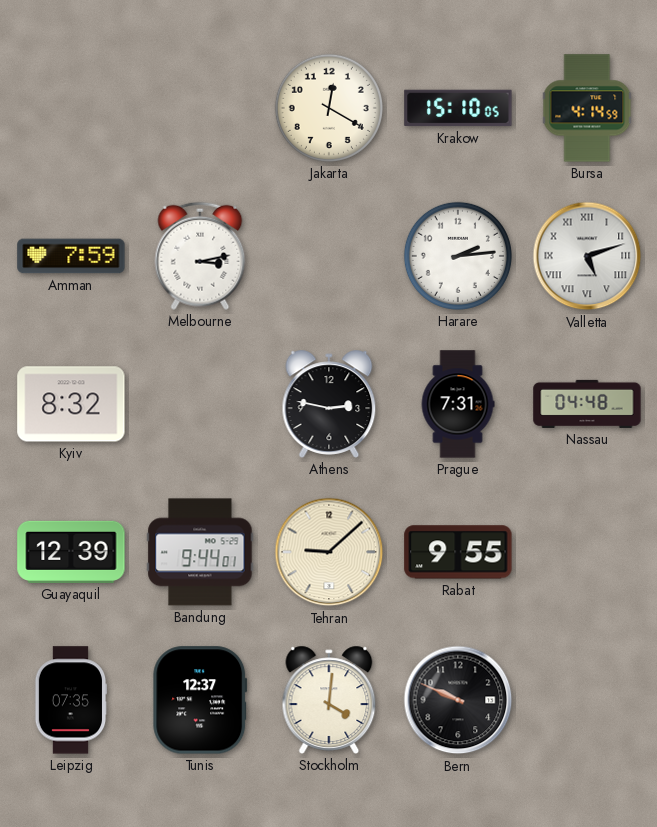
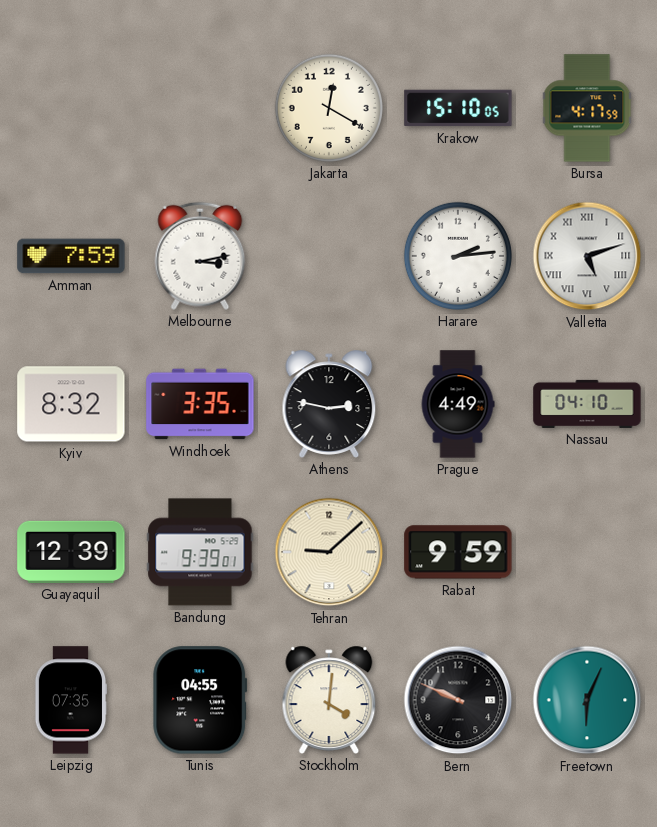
Bursa: 4:14 -> 4:17
Windhoek: none -> 3:35
Prague: 7:31 -> 4:49
Nassau: 04:48 -> 04:10
Bandung: 9:44 -> 9:39
Rabat: 9:55 -> 9:59
Tunis: 12:37 -> 04:55
Freetown: none -> 6:04
